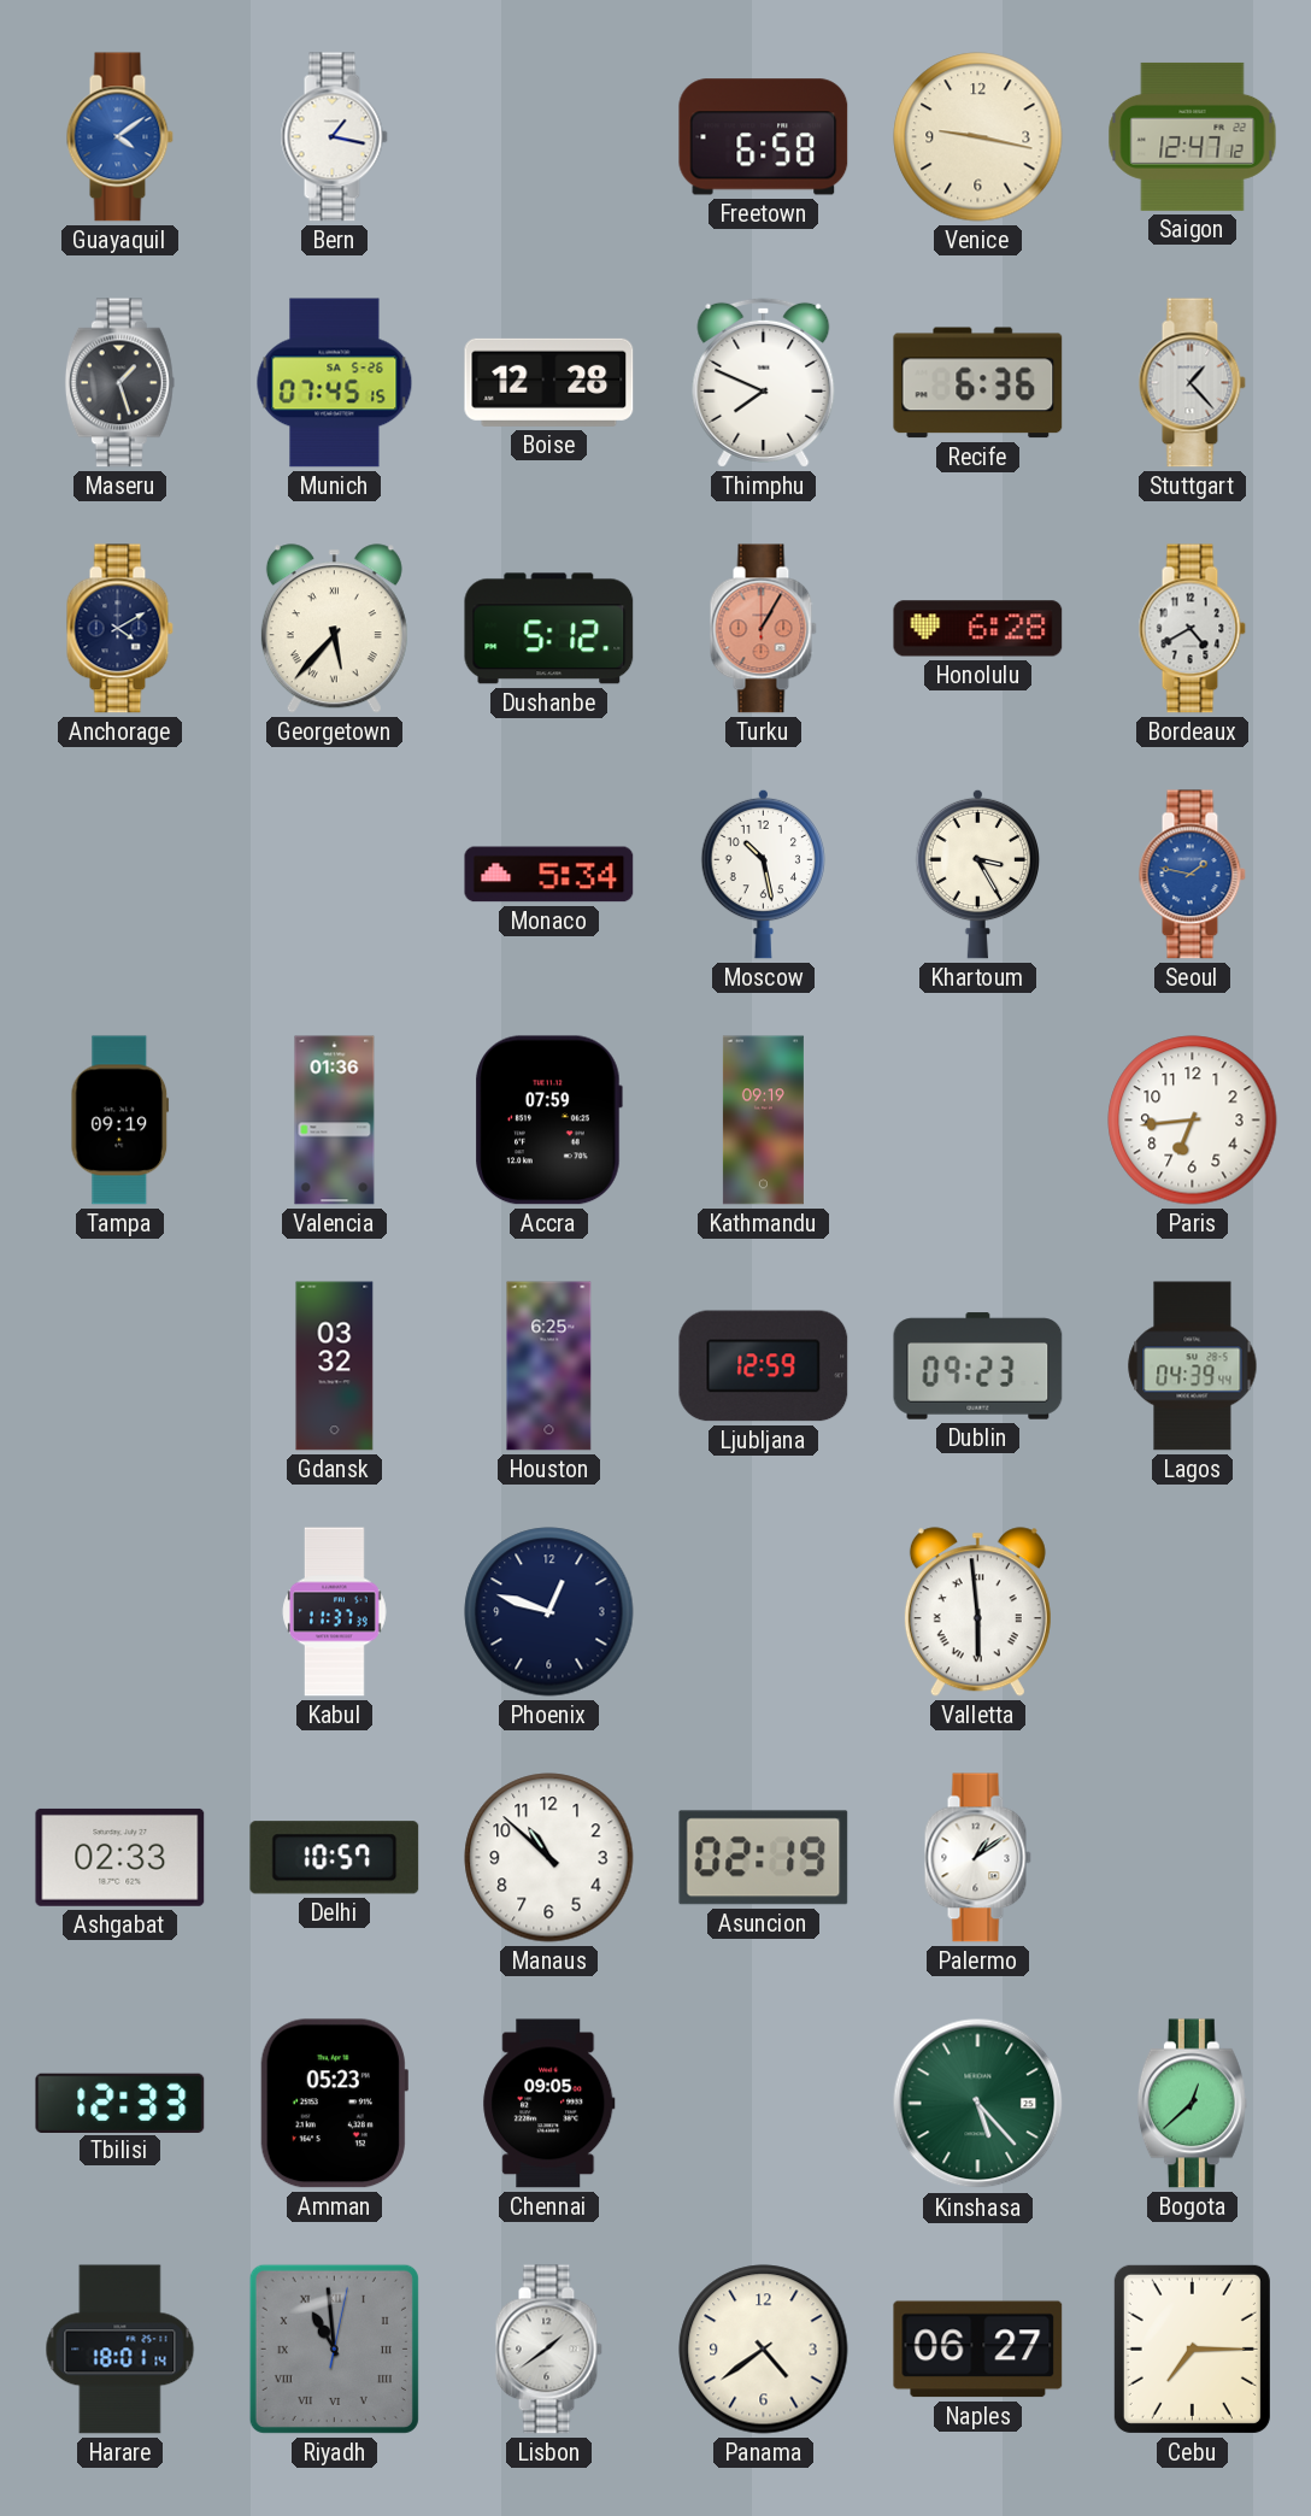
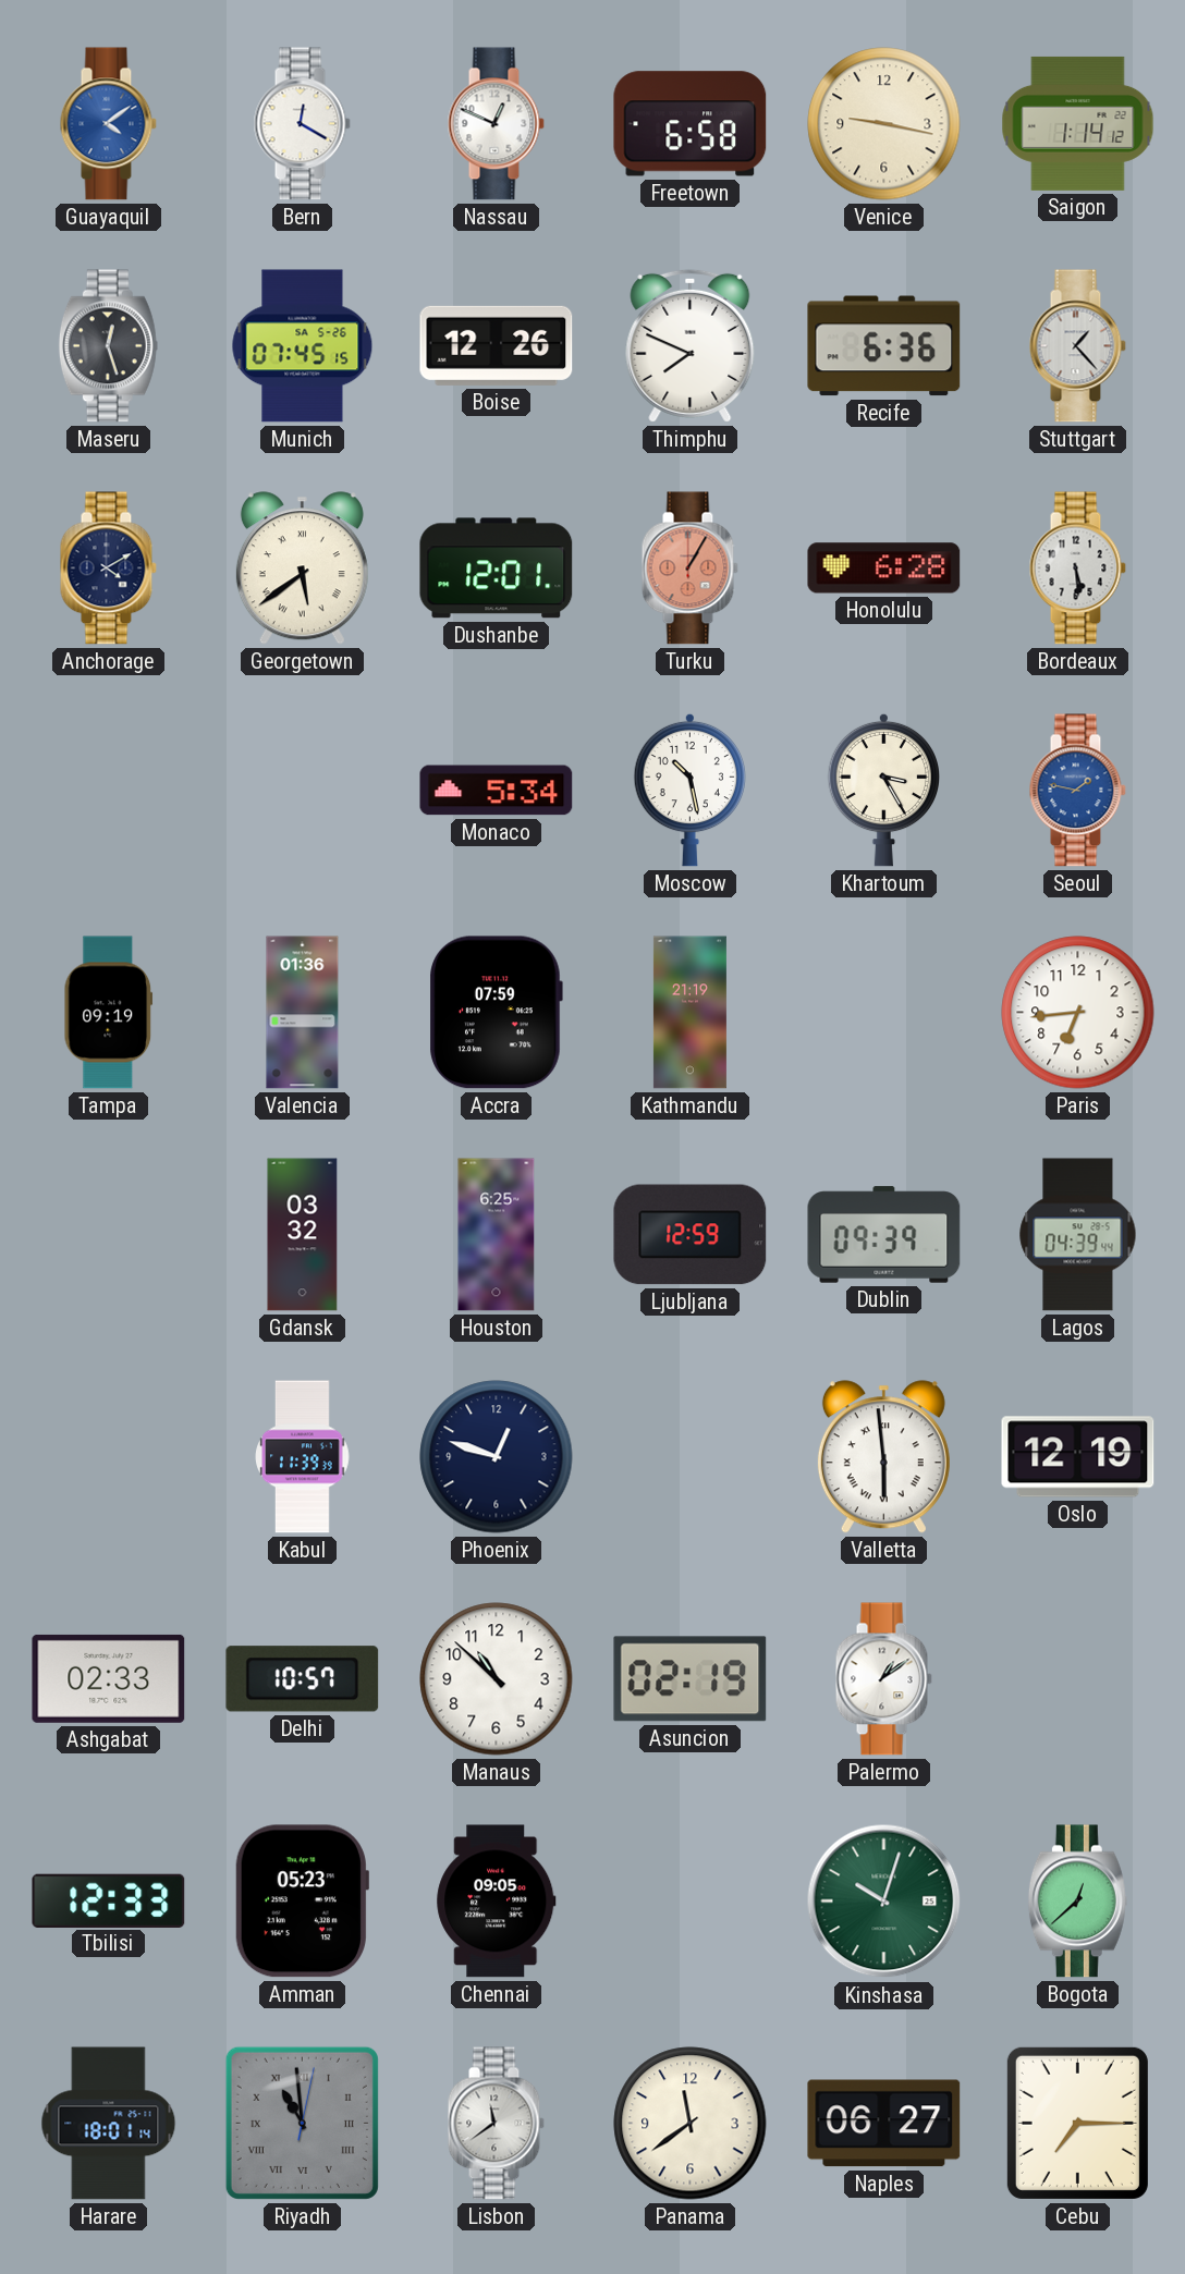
Bern: 1:17 -> 12:20
Nassau: none -> 12:49
Saigon: 12:47 -> 1:14
Maseru: 1:27 -> 12:27
Boise: 12:28 -> 12:26
Georgetown: 5:37 -> 5:39
Dushanbe: 5:12 -> 12:01
Bordeaux: 4:40 -> 5:29
Kathmandu: 09:19 -> 21:19
Dublin: 09:23 -> 09:39
Kabul: 11:37 -> 11:39
Oslo: none -> 12:19
Kinshasa: 5:23 -> 10:03
Lisbon: 1:39 -> 11:39
Panama: 4:39 -> 11:39
